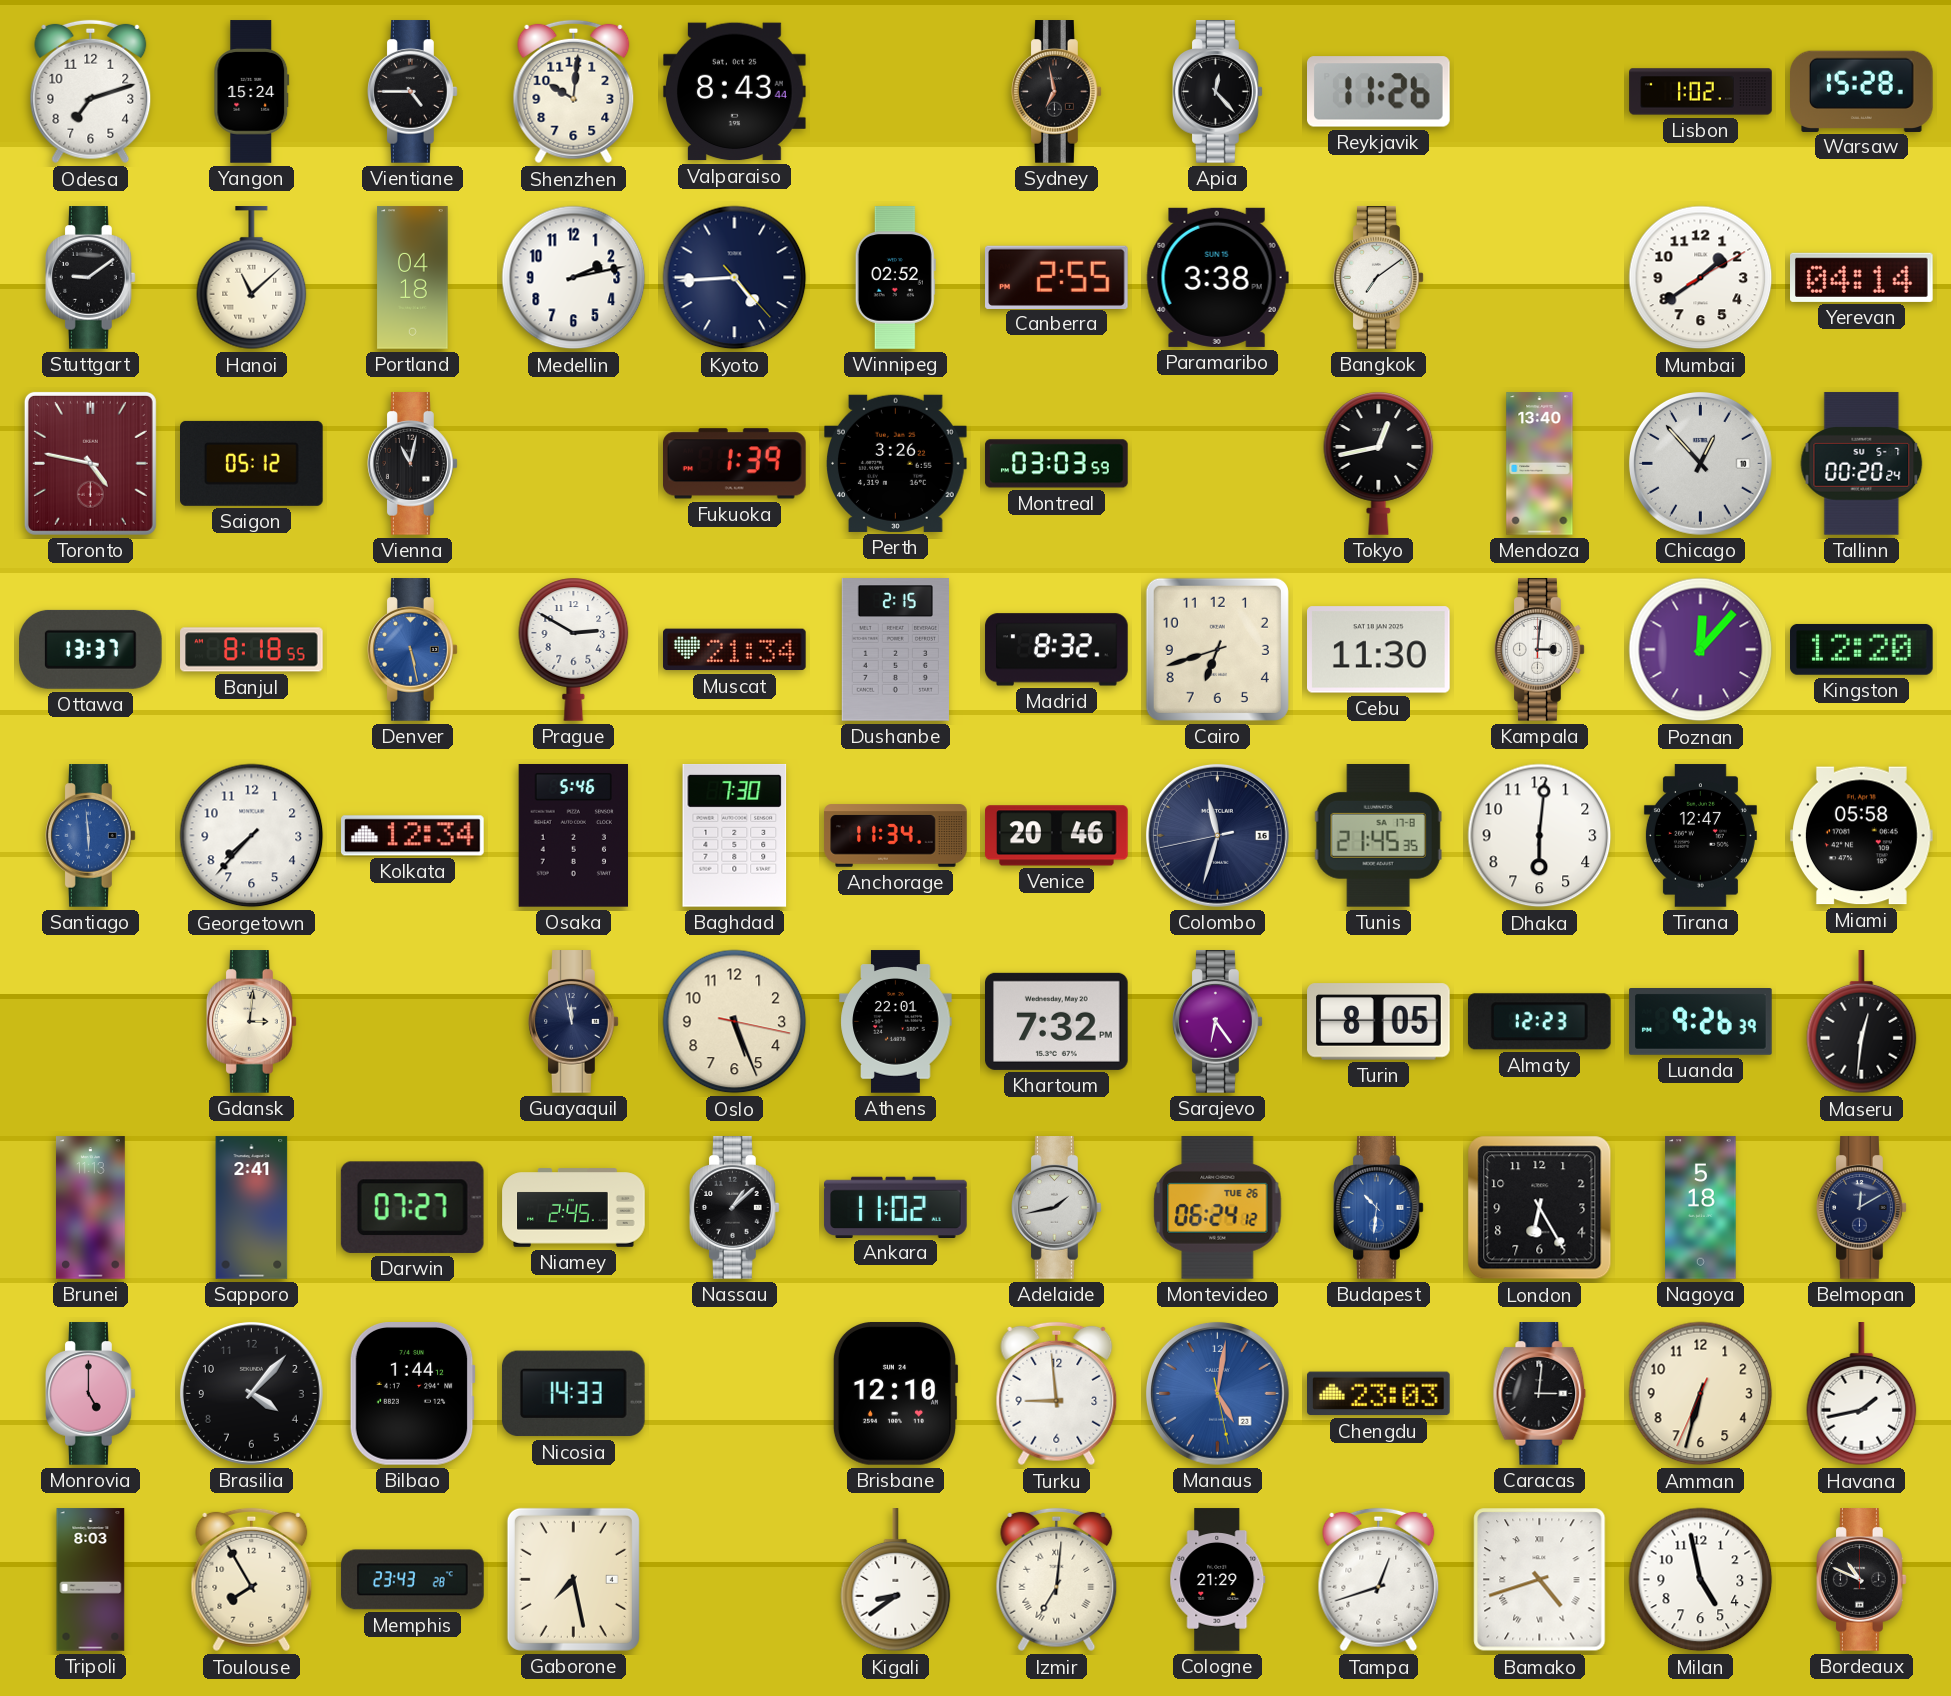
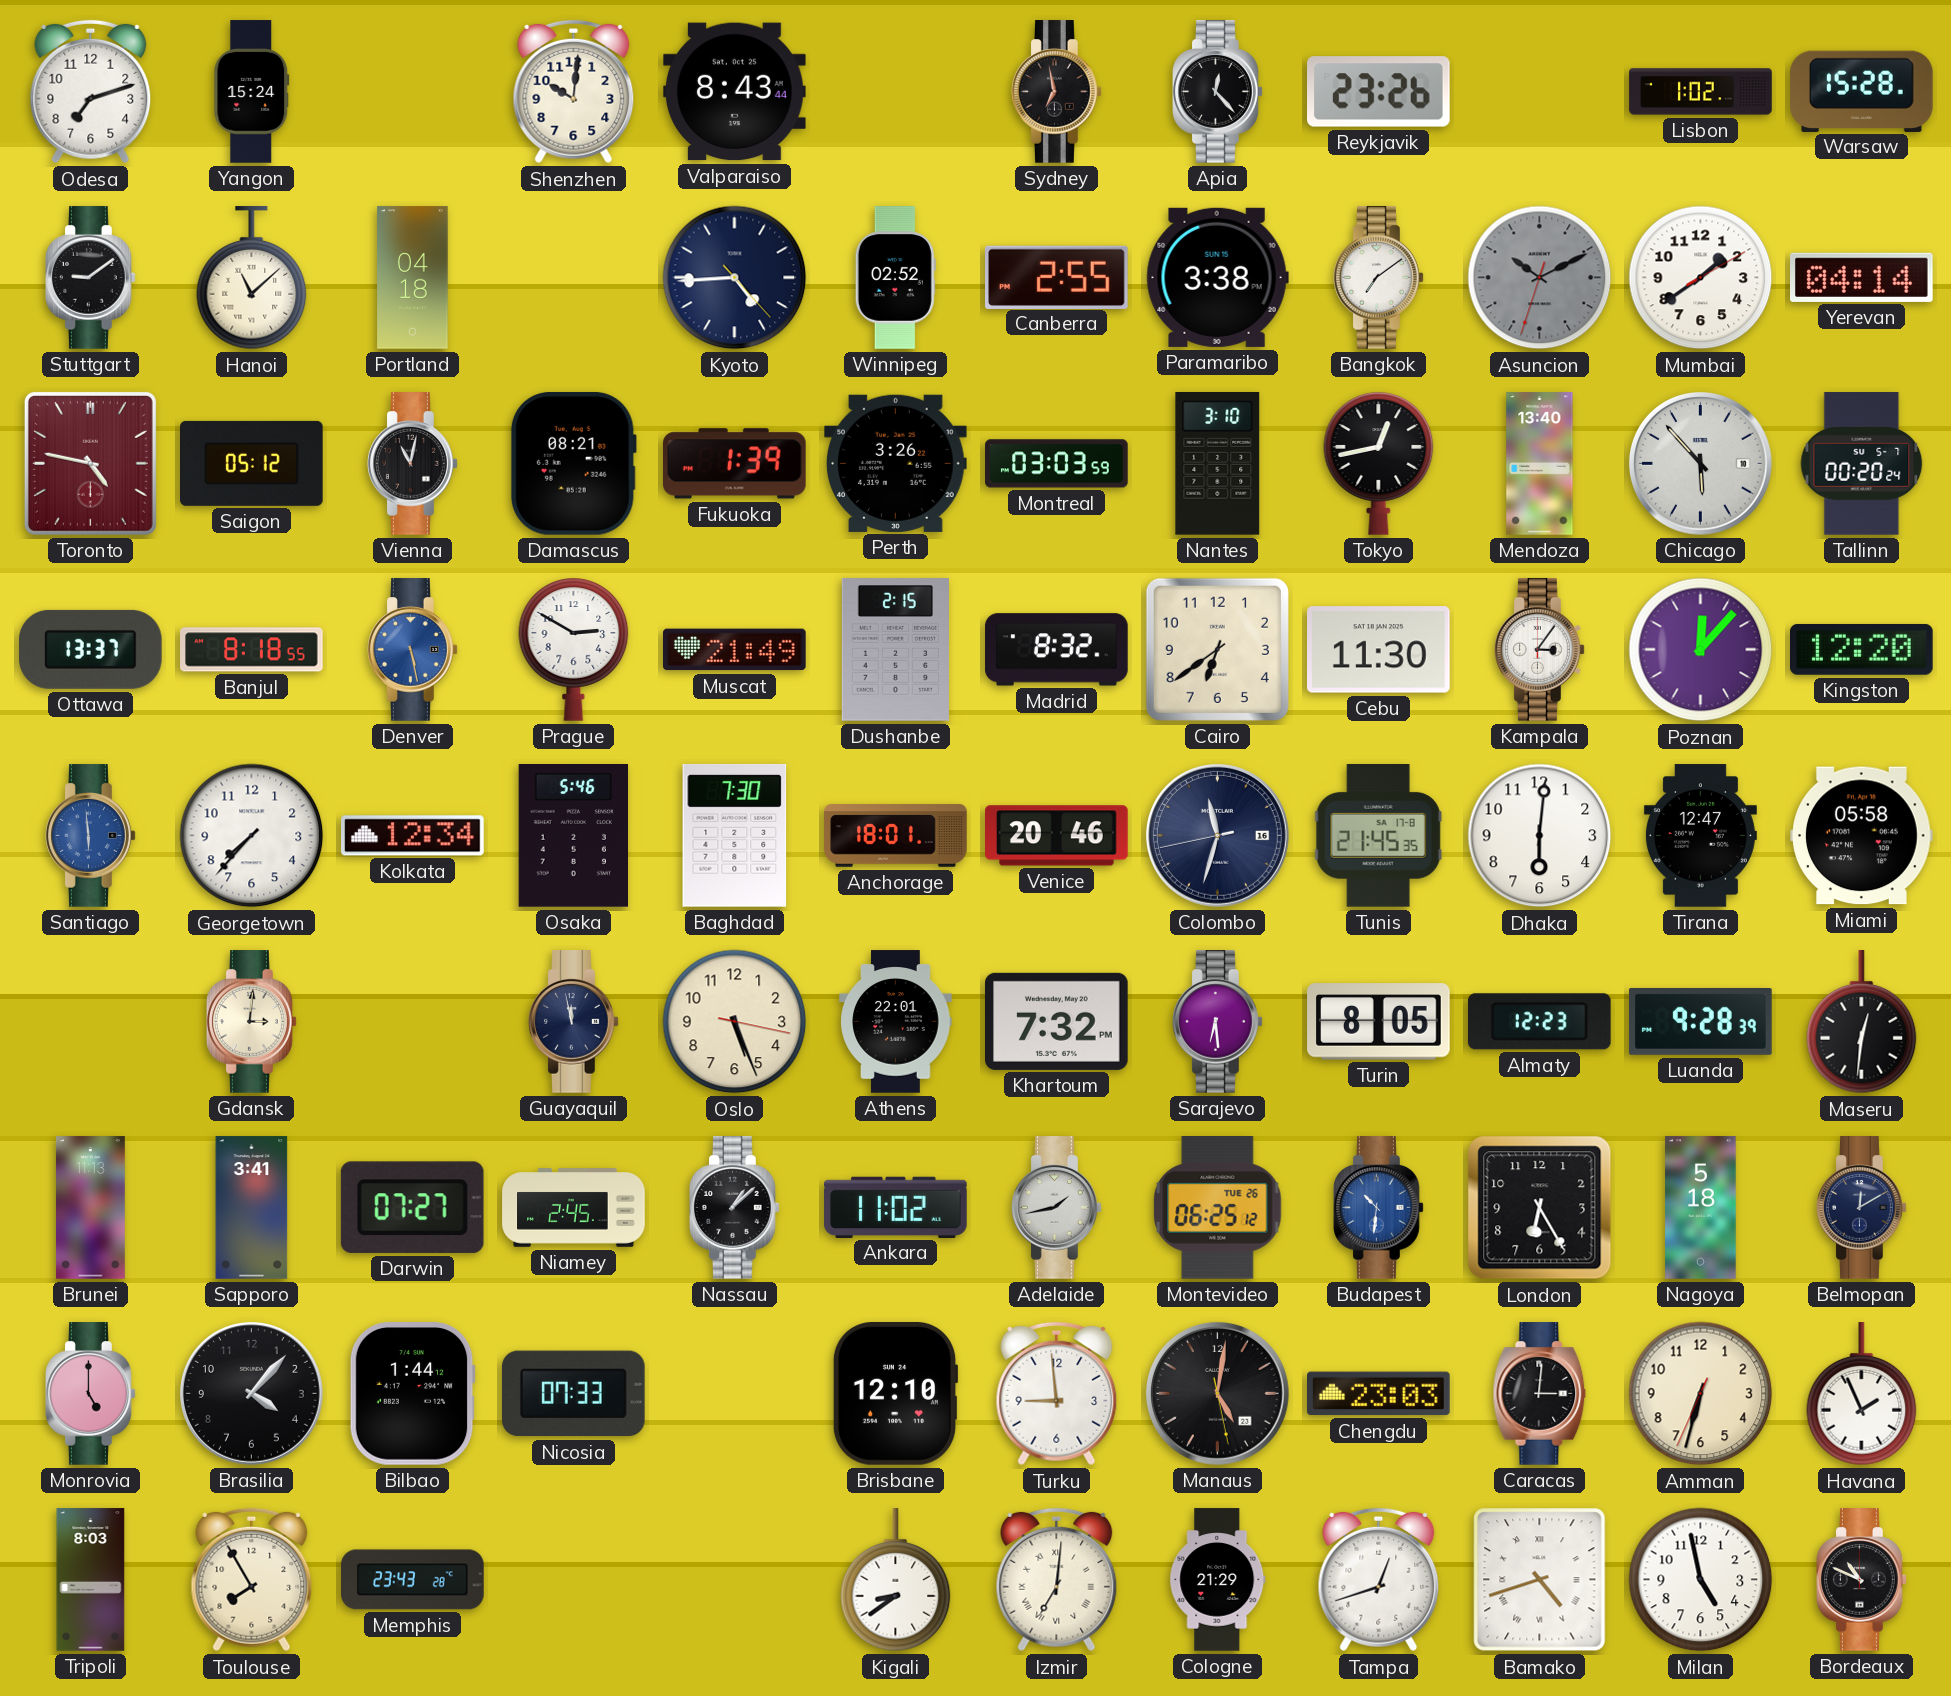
Vientiane: 4:45 -> none
Reykjavik: 11:26 -> 23:26
Medellin: 2:13 -> none
Asuncion: none -> 10:10
Damascus: none -> 08:21
Nantes: none -> 3:10
Chicago: 12:53 -> 5:53
Muscat: 21:34 -> 21:49
Cairo: 6:42 -> 6:39
Kampala: 3:01 -> 3:06
Anchorage: 11:34 -> 18:01
Sarajevo: 6:24 -> 6:29
Luanda: 9:26 -> 9:28
Sapporo: 2:41 -> 3:41
Montevideo: 06:24 -> 06:25
Nicosia: 14:33 -> 07:33
Manaus dial: blue -> black
Havana: 1:43 -> 1:56
Gaborone: 7:28 -> none
